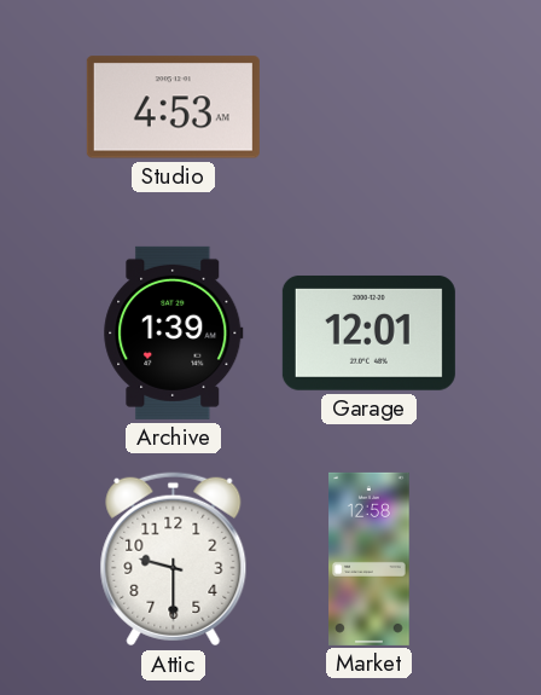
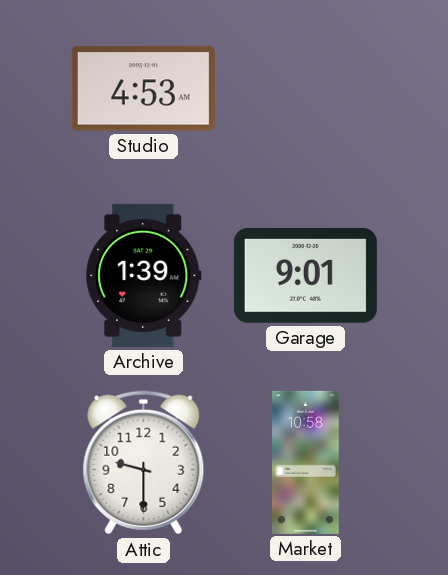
Garage: 12:01 -> 9:01
Market: 12:58 -> 10:58
